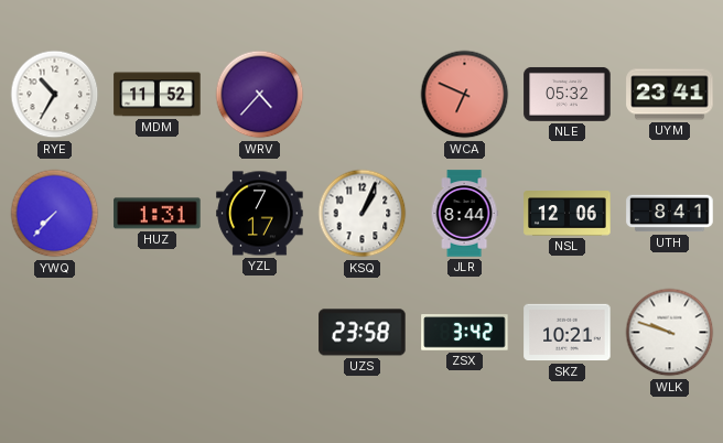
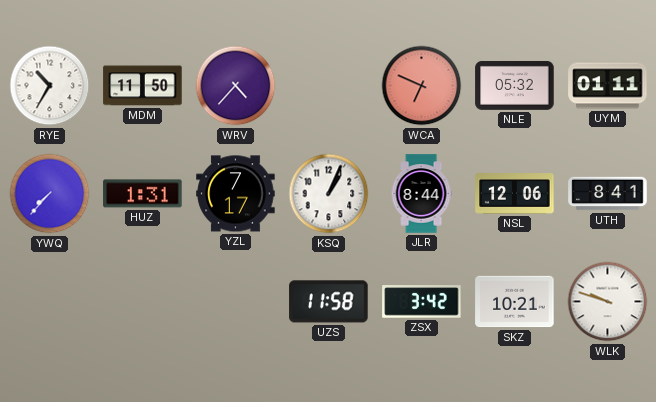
MDM: 11:52 -> 11:50
UYM: 23:41 -> 01:11
UZS: 23:58 -> 11:58
